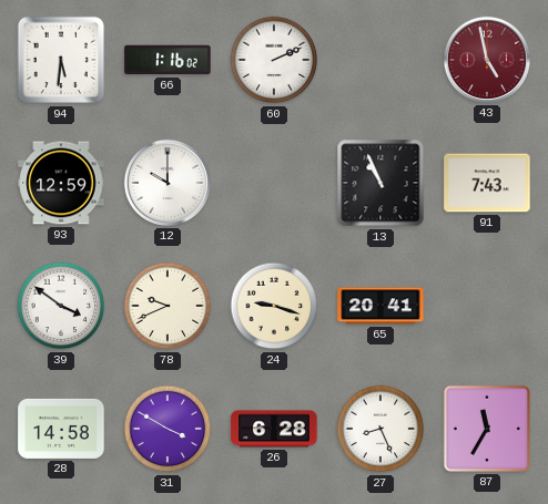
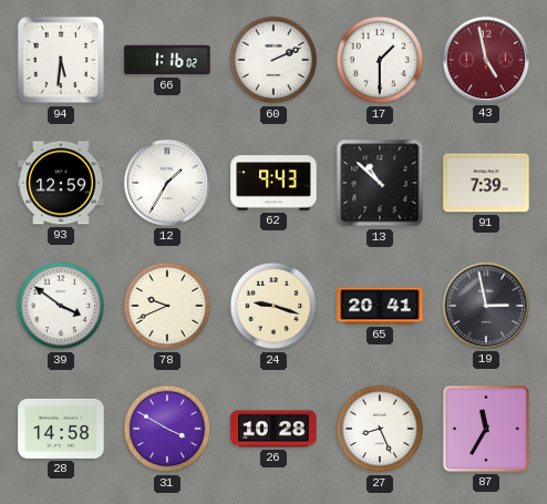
17: none -> 1:30
12: 10:00 -> 1:35
62: none -> 9:43
13: 10:56 -> 10:52
91: 7:43 -> 7:39
19: none -> 2:58
26: 6:28 -> 10:28
